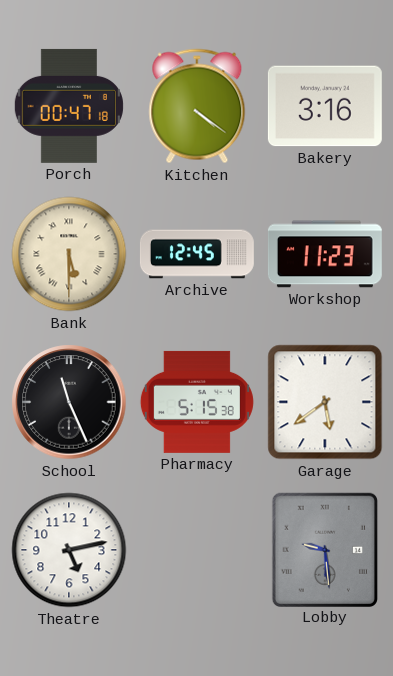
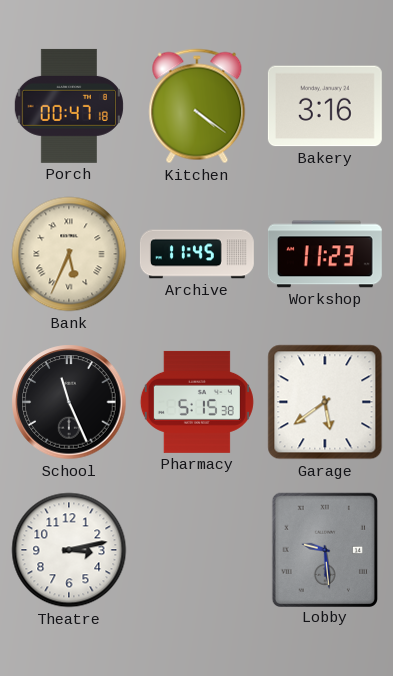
Bank: 5:30 -> 5:34
Archive: 12:45 -> 11:45
Theatre: 5:13 -> 3:13
